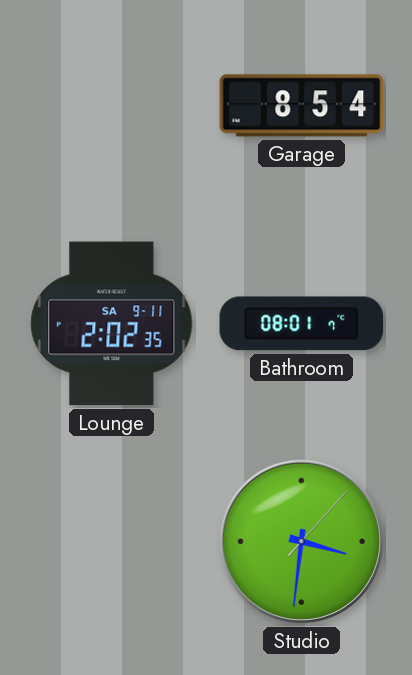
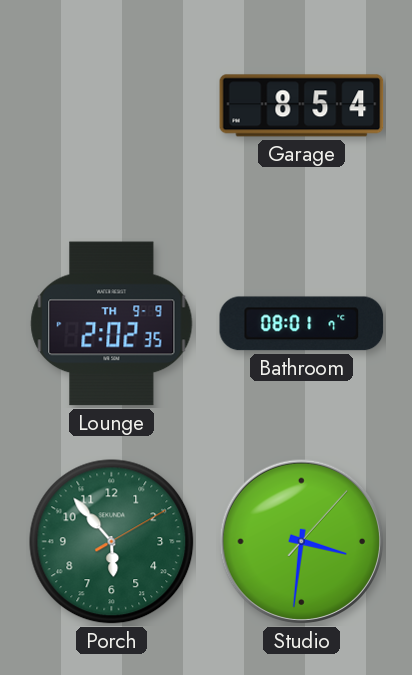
Lounge date: SA 9-11 -> TH 9-9
Porch: none -> 5:53
